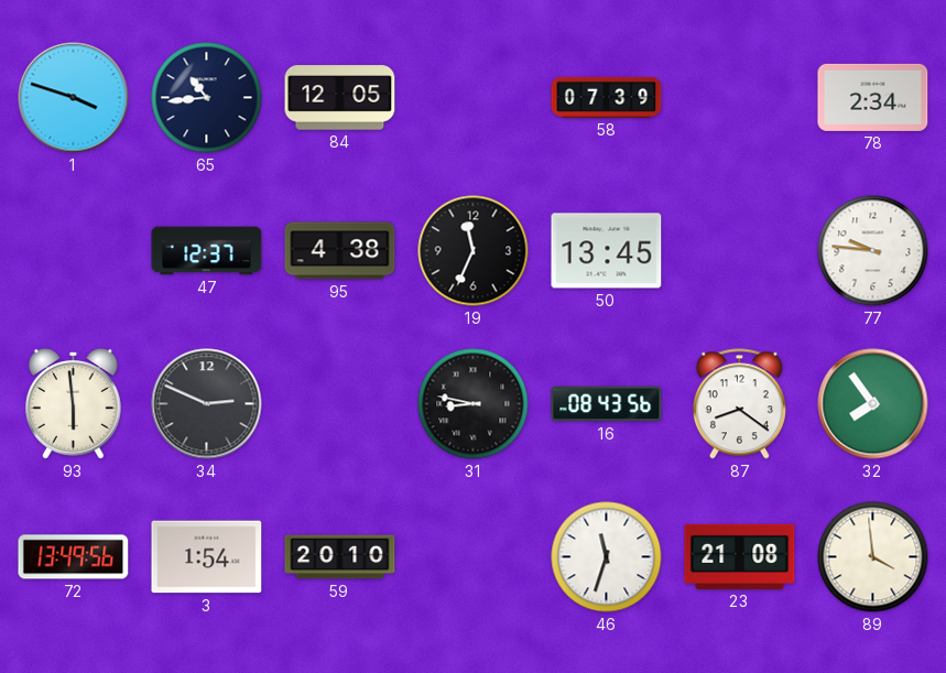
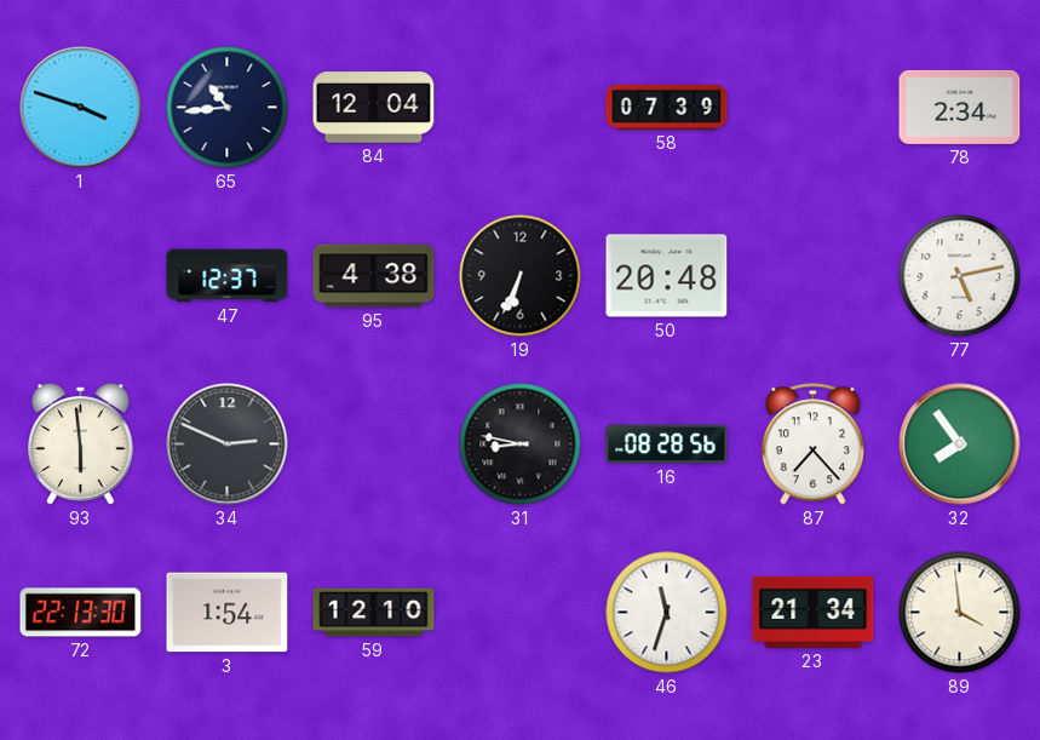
84: 12:05 -> 12:04
19: 11:34 -> 6:34
50: 13:45 -> 20:48
77: 9:46 -> 5:13
16: 08:43 -> 08:28
87: 8:21 -> 7:23
72: 13:49 -> 22:13
59: 20:10 -> 12:10
23: 21:08 -> 21:34
